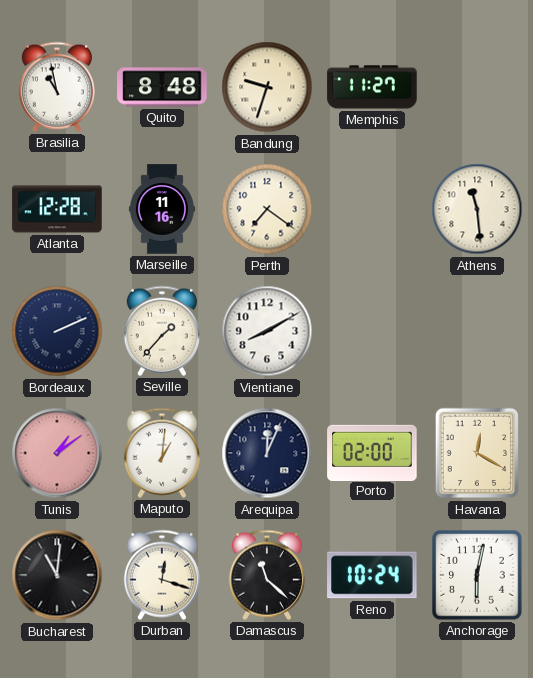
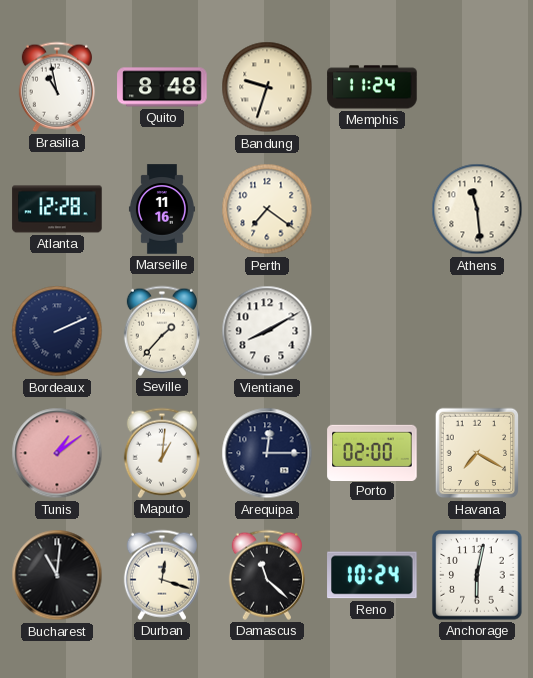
Memphis: 11:27 -> 11:24
Arequipa: 12:04 -> 12:15
Havana: 12:20 -> 7:20
